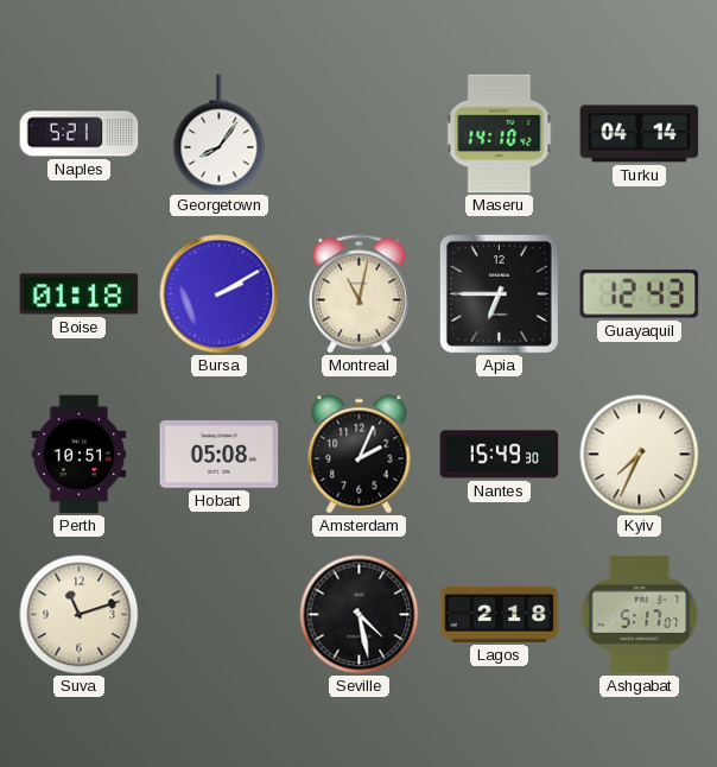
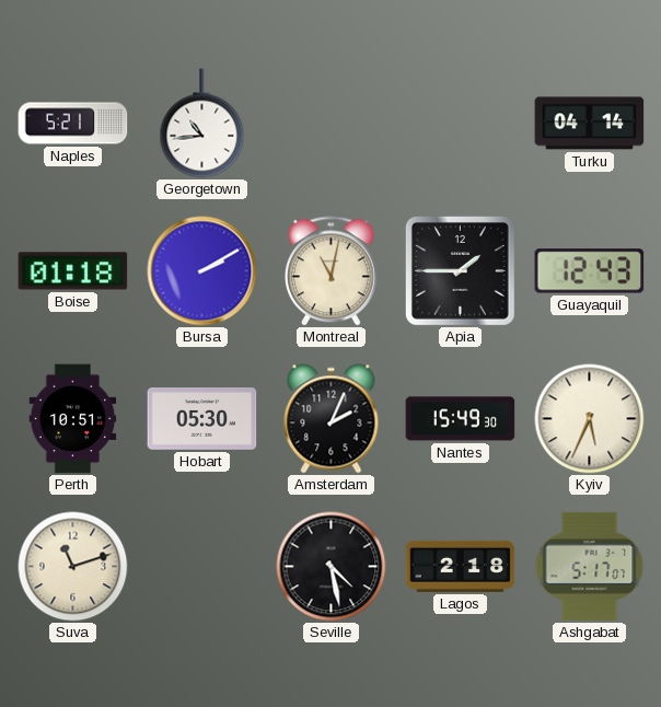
Georgetown: 8:06 -> 10:44
Maseru: 14:10 -> none
Apia: 6:45 -> 1:45
Hobart: 05:08 -> 05:30
Kyiv: 7:34 -> 5:34
